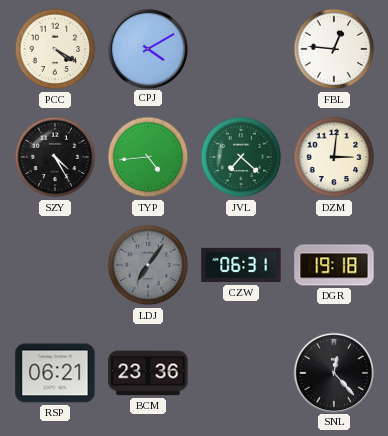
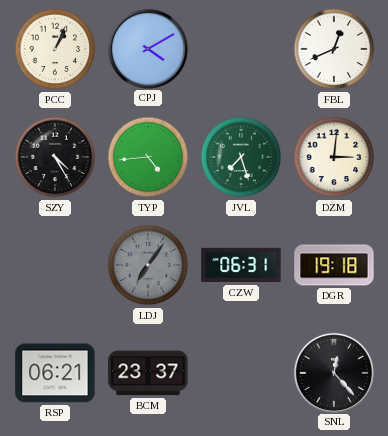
PCC: 4:20 -> 1:04
FBL: 12:46 -> 12:41
JVL: 7:22 -> 7:27
BCM: 23:36 -> 23:37
